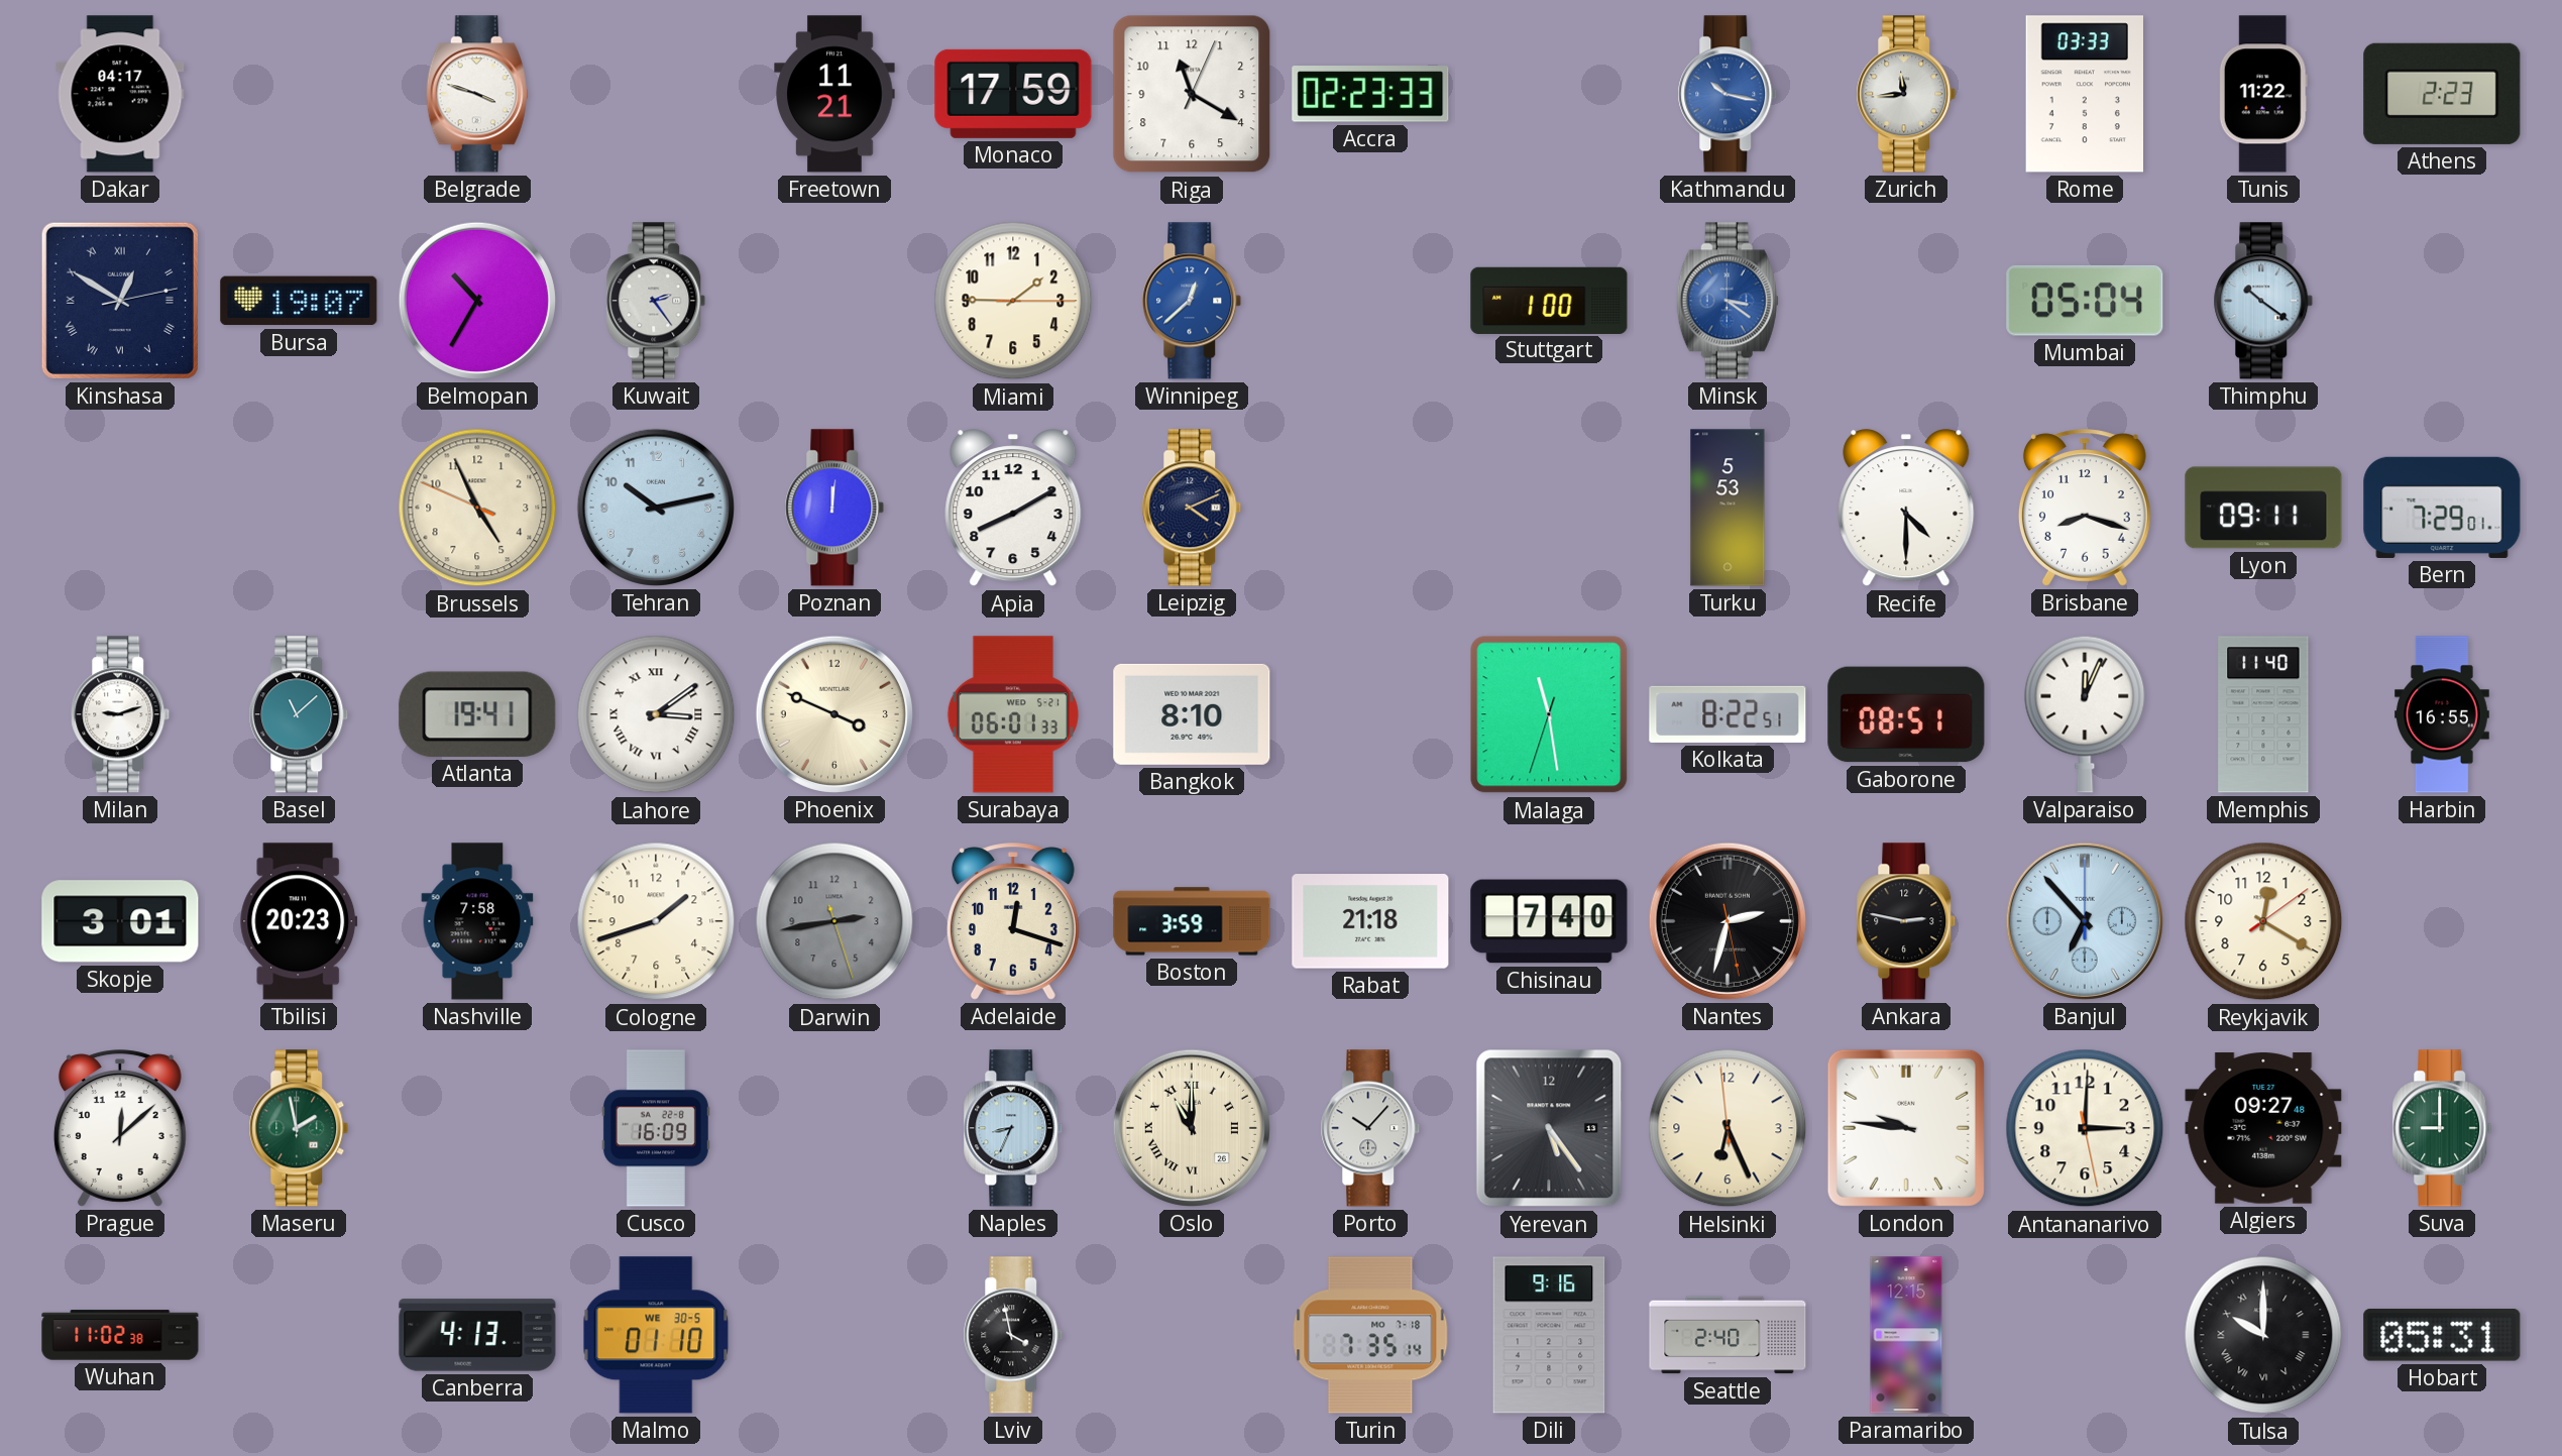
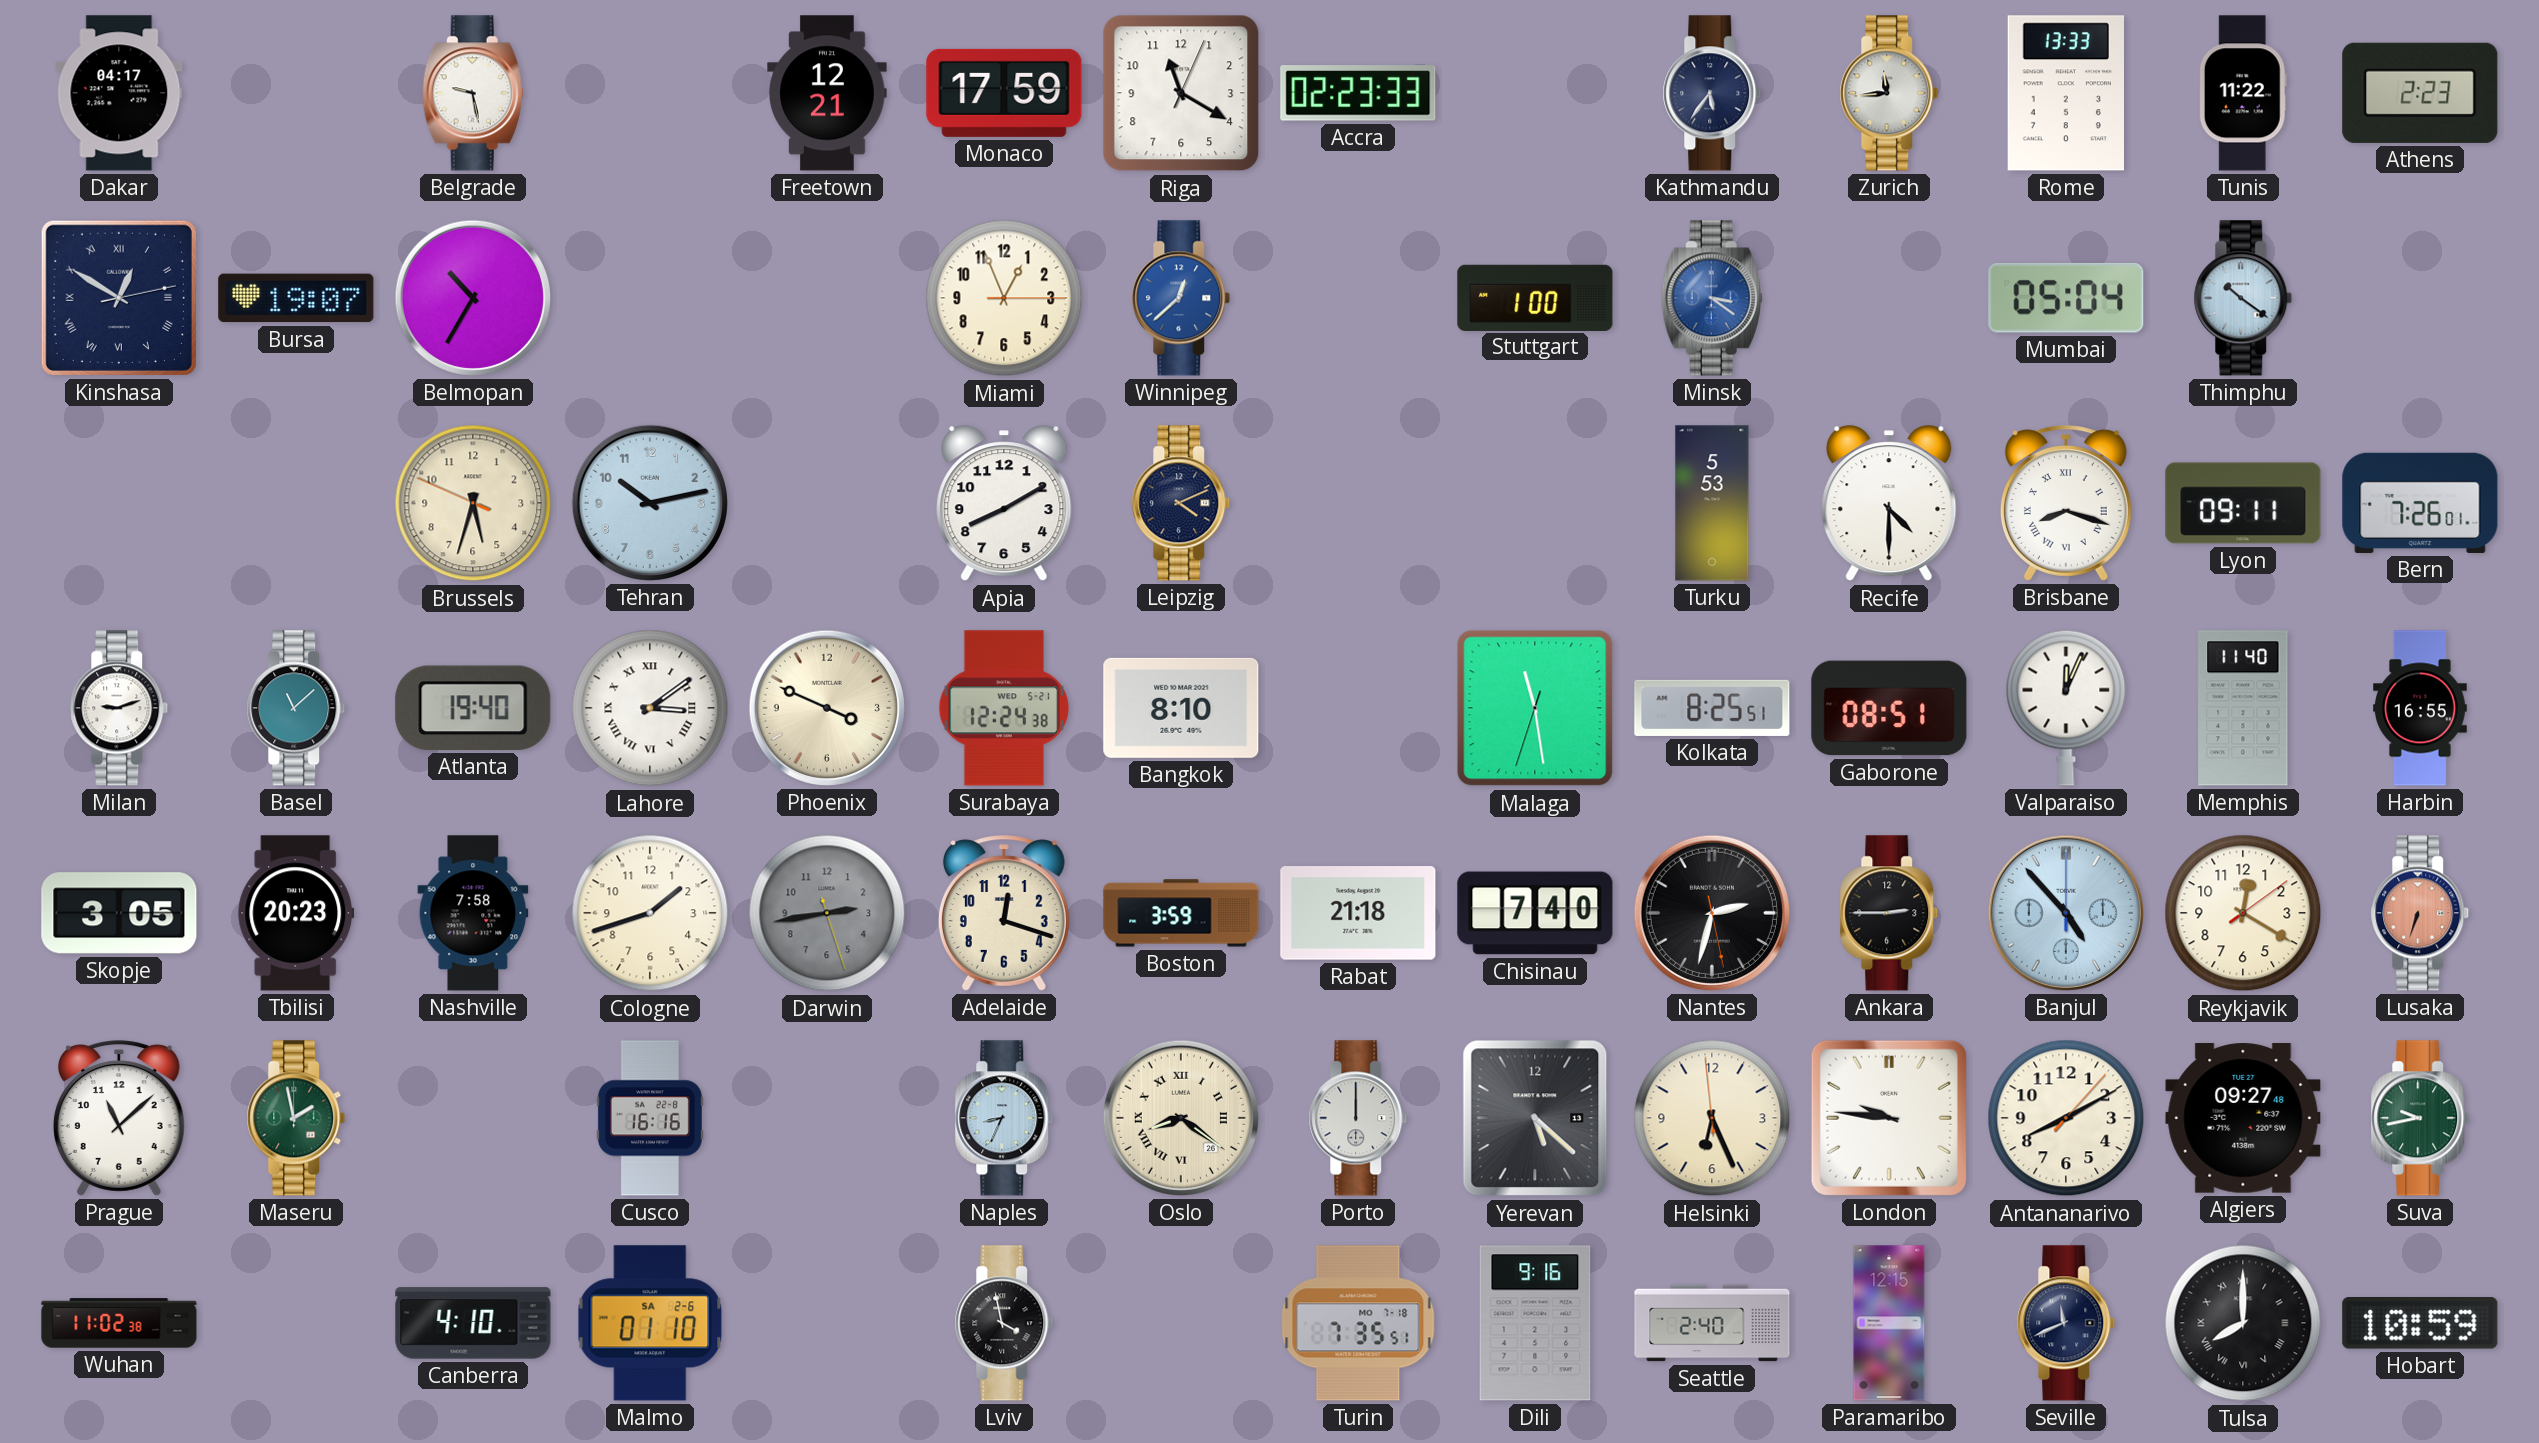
Belgrade: 3:48 -> 9:28
Freetown: 11:21 -> 12:21
Kathmandu: 10:17 -> 5:36
Kathmandu dial: blue -> navy
Rome: 03:33 -> 13:33
Kuwait: 2:24 -> none
Miami: 1:45 -> 12:56
Brussels: 4:55 -> 5:32
Poznan: 12:01 -> none
Brisbane numerals: Arabic -> Roman
Bern: 7:29 -> 7:26
Atlanta: 19:41 -> 19:40
Surabaya: 06:01 -> 12:24
Kolkata: 8:22 -> 8:25
Skopje: 3:01 -> 3:05
Ankara: 2:47 -> 2:45
Banjul: 6:53 -> 4:53
Lusaka: none -> 6:33
Prague: 12:08 -> 11:08
Cusco: 16:09 -> 16:16
Oslo: 11:00 -> 8:21
Porto: 10:07 -> 12:00
Yerevan: 5:24 -> 5:22
Antananarivo: 3:00 -> 8:10
Suva: 9:00 -> 9:43
Canberra: 4:13 -> 4:10
Malmo date: WE 30-5 -> SA 2-6
Turin: 7:35:14 -> 7:35:51
Seville: none -> 11:41
Tulsa: 10:00 -> 8:00
Hobart: 05:31 -> 10:59
